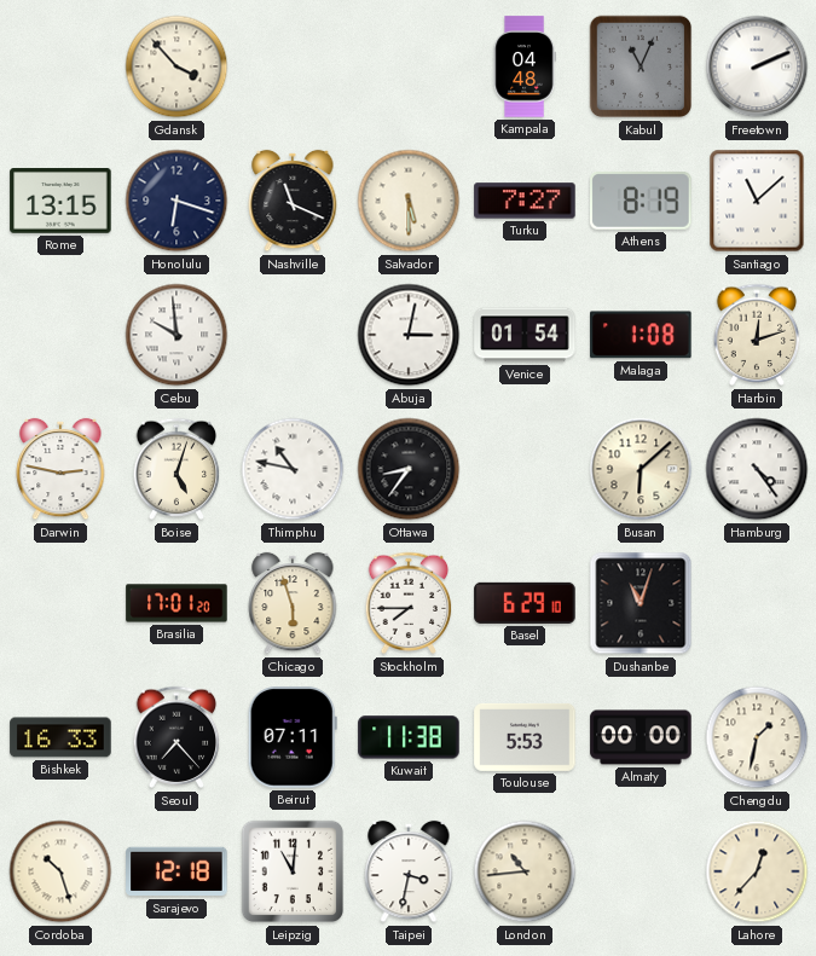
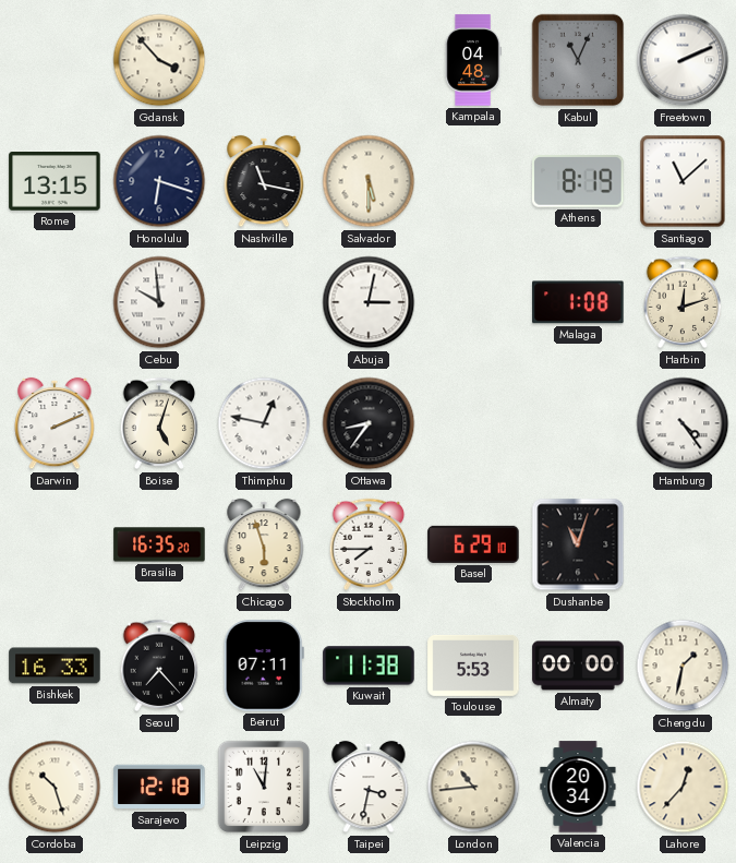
Nashville: 11:19 -> 11:17
Turku: 7:27 -> none
Venice: 01:54 -> none
Darwin: 2:47 -> 2:11
Thimphu: 10:47 -> 12:47
Busan: 6:08 -> none
Brasilia: 17:01 -> 16:35
Valencia: none -> 20:34
